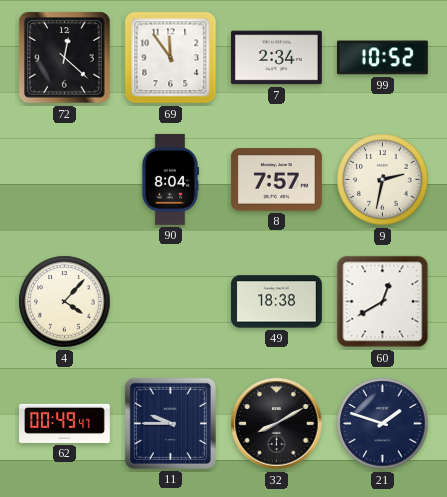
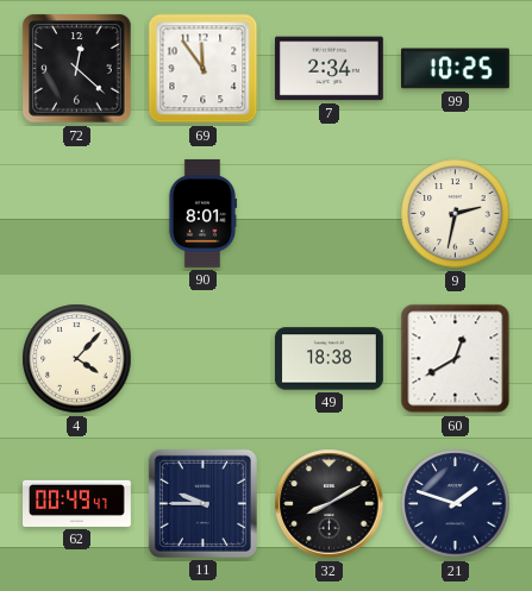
99: 10:52 -> 10:25
90: 8:04 -> 8:01
8: 7:57 -> none
